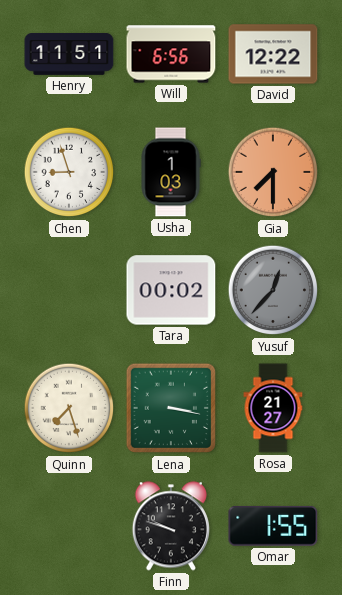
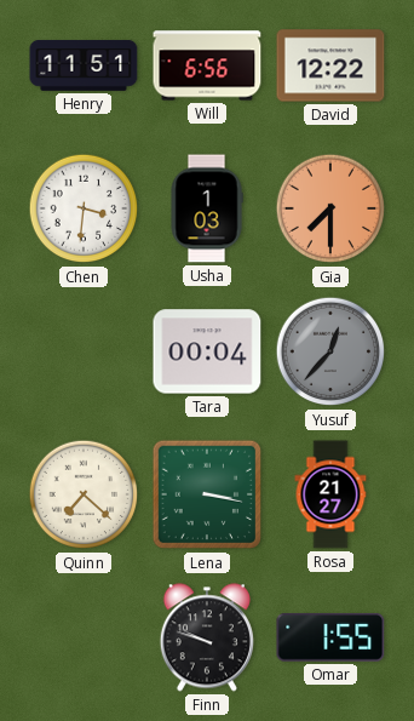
Chen: 8:57 -> 3:31
Tara: 00:02 -> 00:04
Quinn: 7:27 -> 7:22
